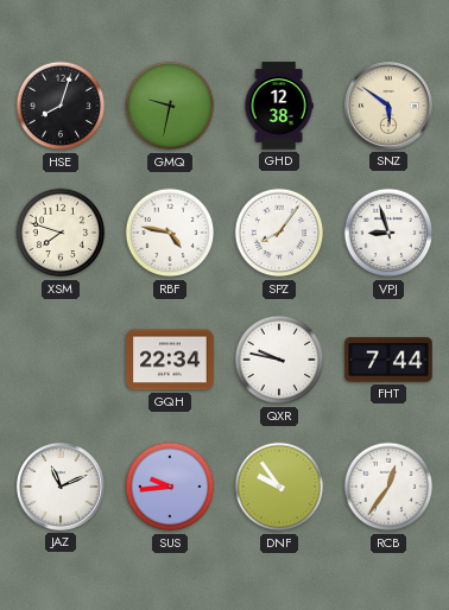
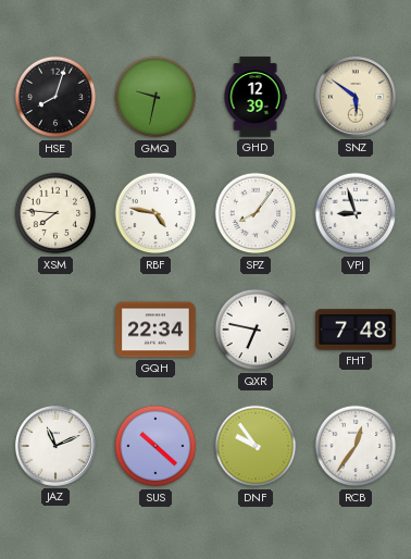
GHD: 12:38 -> 12:39
XSM: 7:48 -> 7:46
QXR: 9:47 -> 6:47
FHT: 7:44 -> 7:48
SUS: 9:44 -> 10:22
